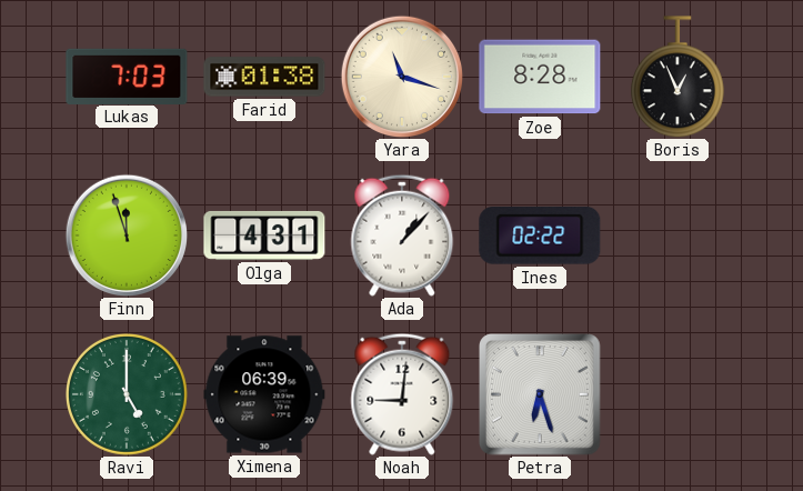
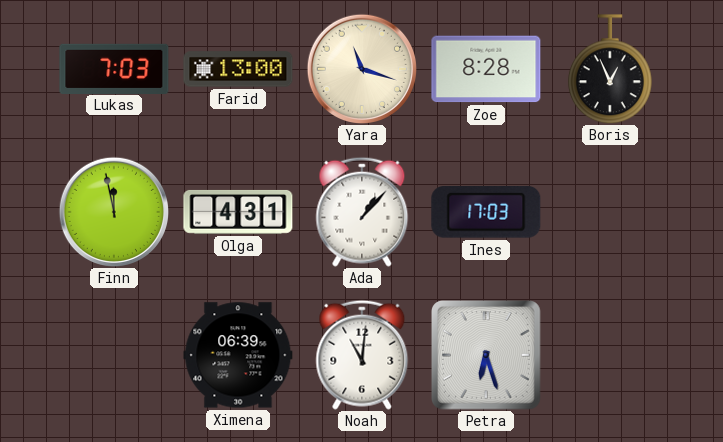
Farid: 01:38 -> 13:00
Finn: 11:57 -> 11:58
Ines: 02:22 -> 17:03
Ravi: 5:00 -> none
Noah: 9:01 -> 11:01
